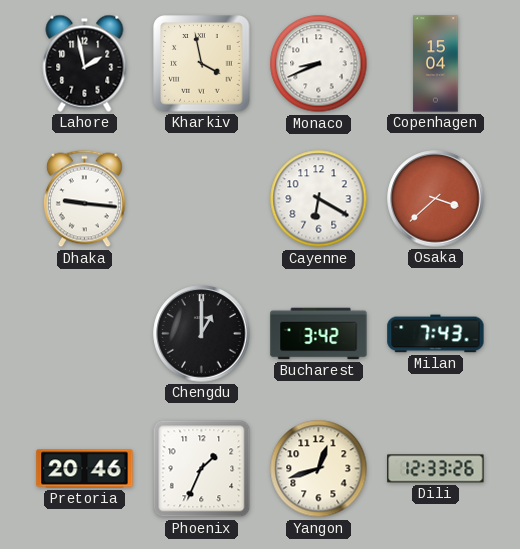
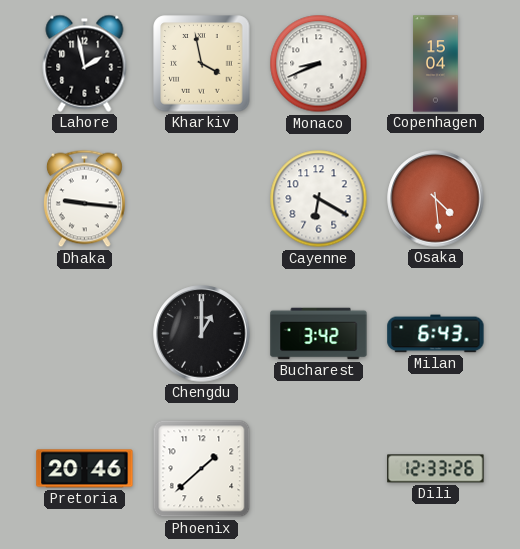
Osaka: 3:38 -> 4:29
Milan: 7:43 -> 6:43
Phoenix: 1:34 -> 1:38
Yangon: 12:42 -> none
